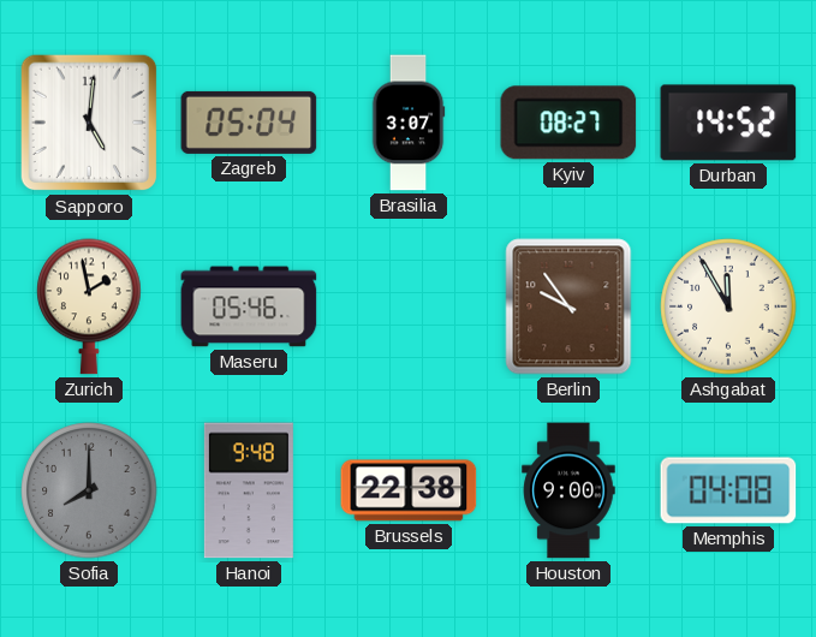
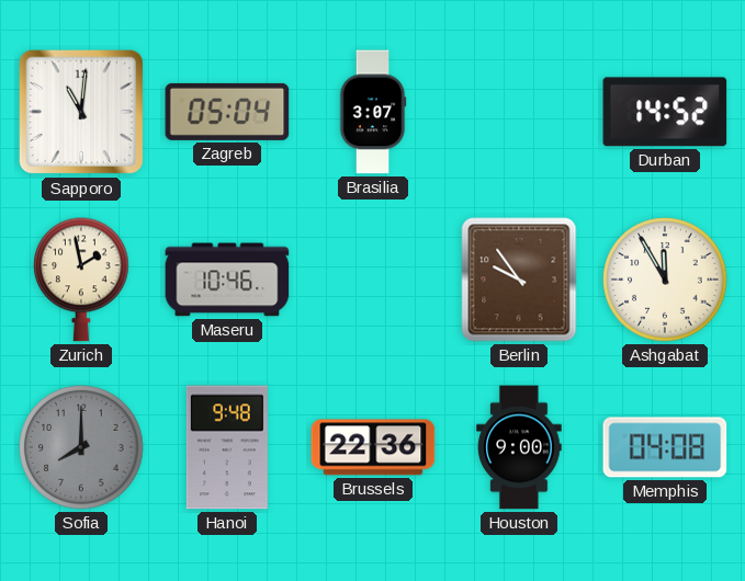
Sapporo: 5:01 -> 11:01
Kyiv: 08:27 -> none
Maseru: 05:46 -> 10:46
Brussels: 22:38 -> 22:36
